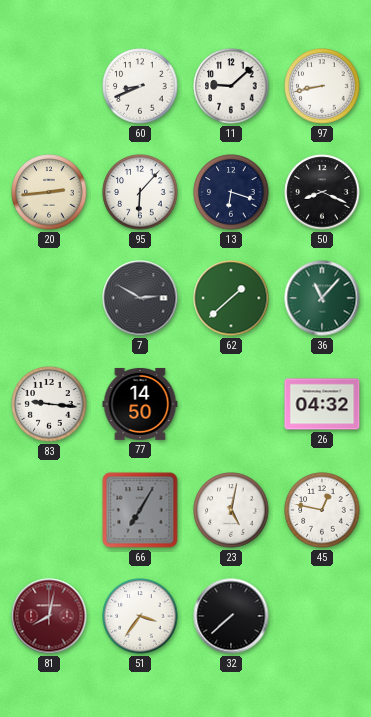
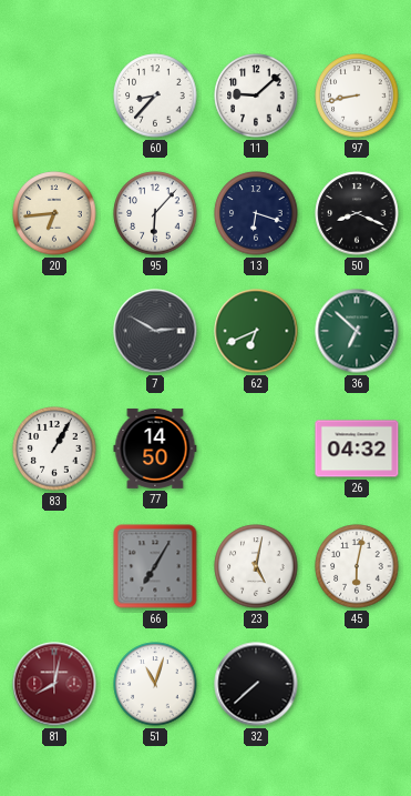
60: 8:41 -> 8:37
20: 2:44 -> 6:44
62: 1:38 -> 6:41
36: 11:07 -> 6:52
83: 9:16 -> 1:05
45: 12:47 -> 6:02
51: 3:36 -> 11:03
